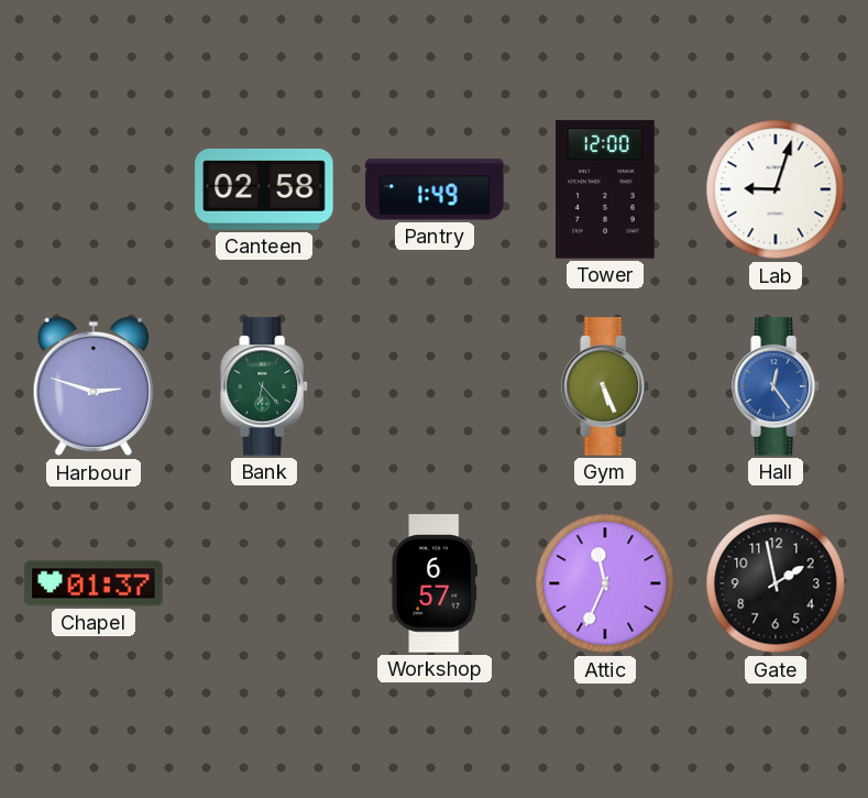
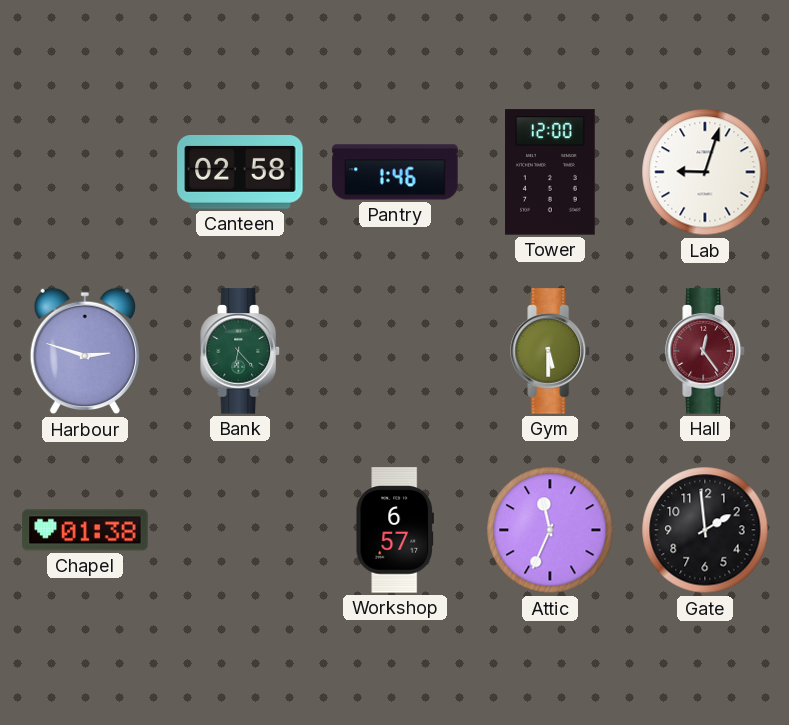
Pantry: 1:49 -> 1:46
Gym: 5:26 -> 5:30
Hall dial: blue -> burgundy
Chapel: 01:37 -> 01:38
Gate: 1:58 -> 1:59
